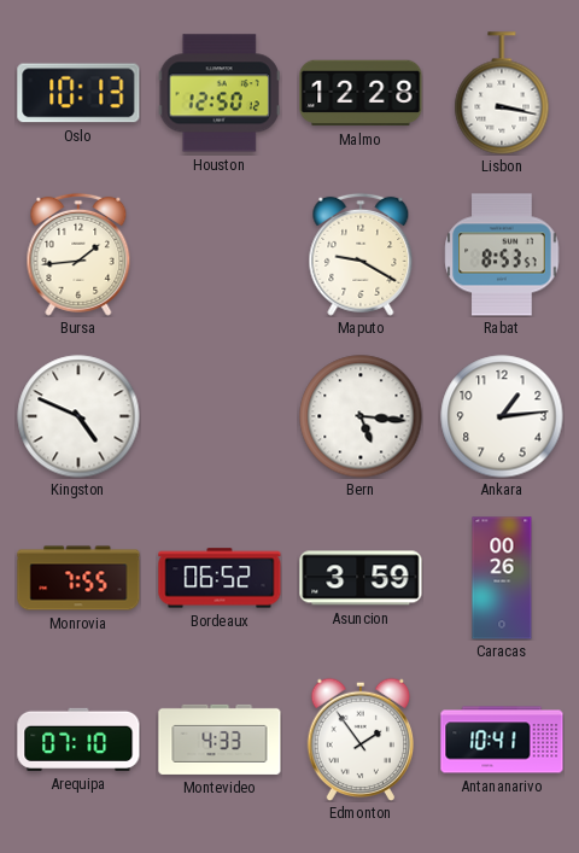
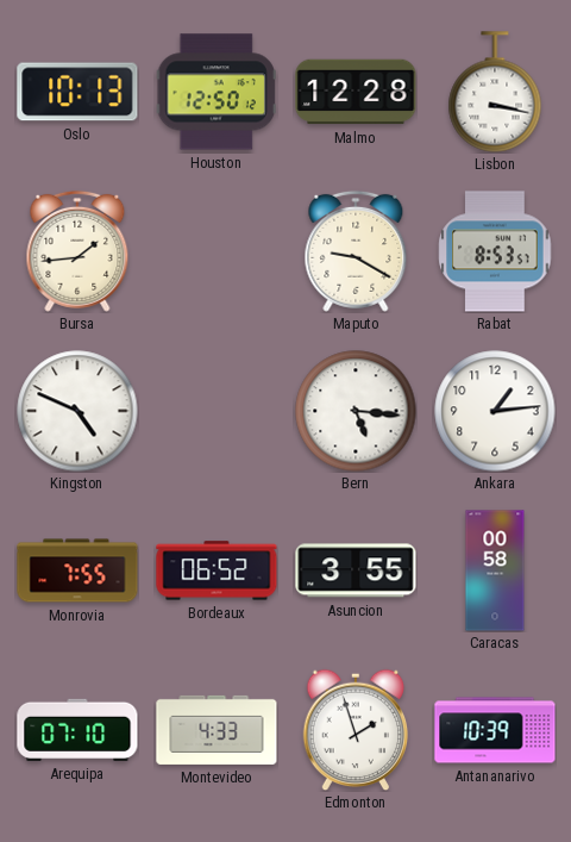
Asuncion: 3:59 -> 3:55
Caracas: 00:26 -> 00:58
Edmonton: 1:54 -> 1:57
Antananarivo: 10:41 -> 10:39
